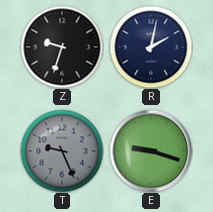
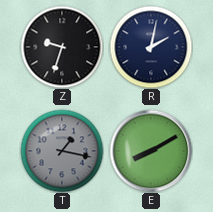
T: 9:26 -> 1:17
E: 9:18 -> 8:10
